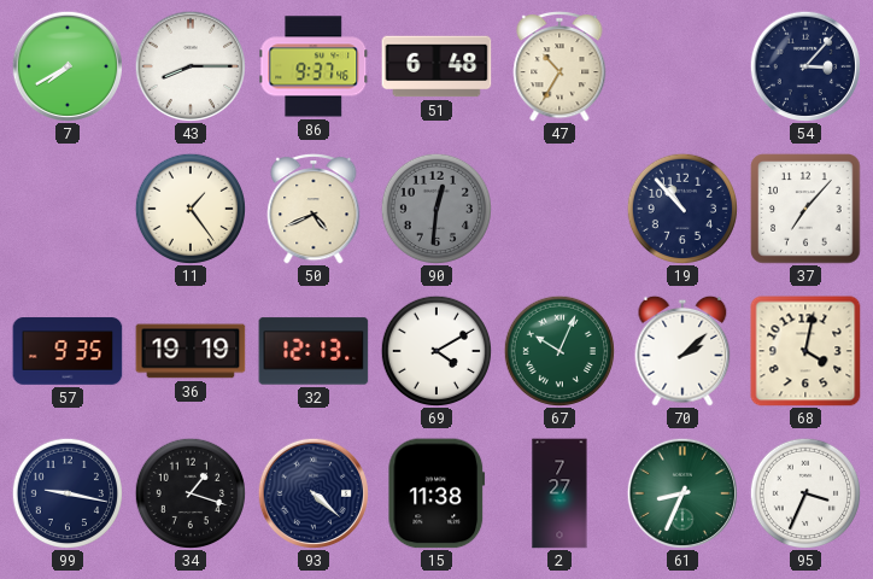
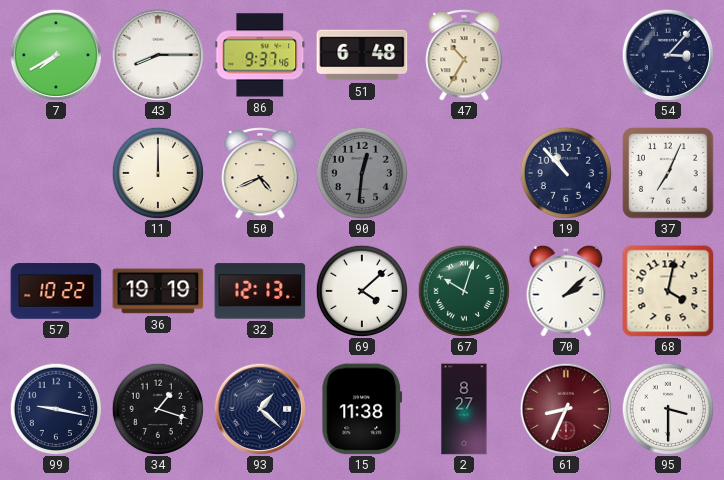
11: 1:24 -> 12:00
37: 7:07 -> 7:04
57: 9:35 -> 10:22
69: 4:10 -> 4:08
67: 10:04 -> 10:03
93: 4:22 -> 1:22
2: 7:27 -> 8:27
61 dial: green -> burgundy
95: 3:34 -> 3:30
